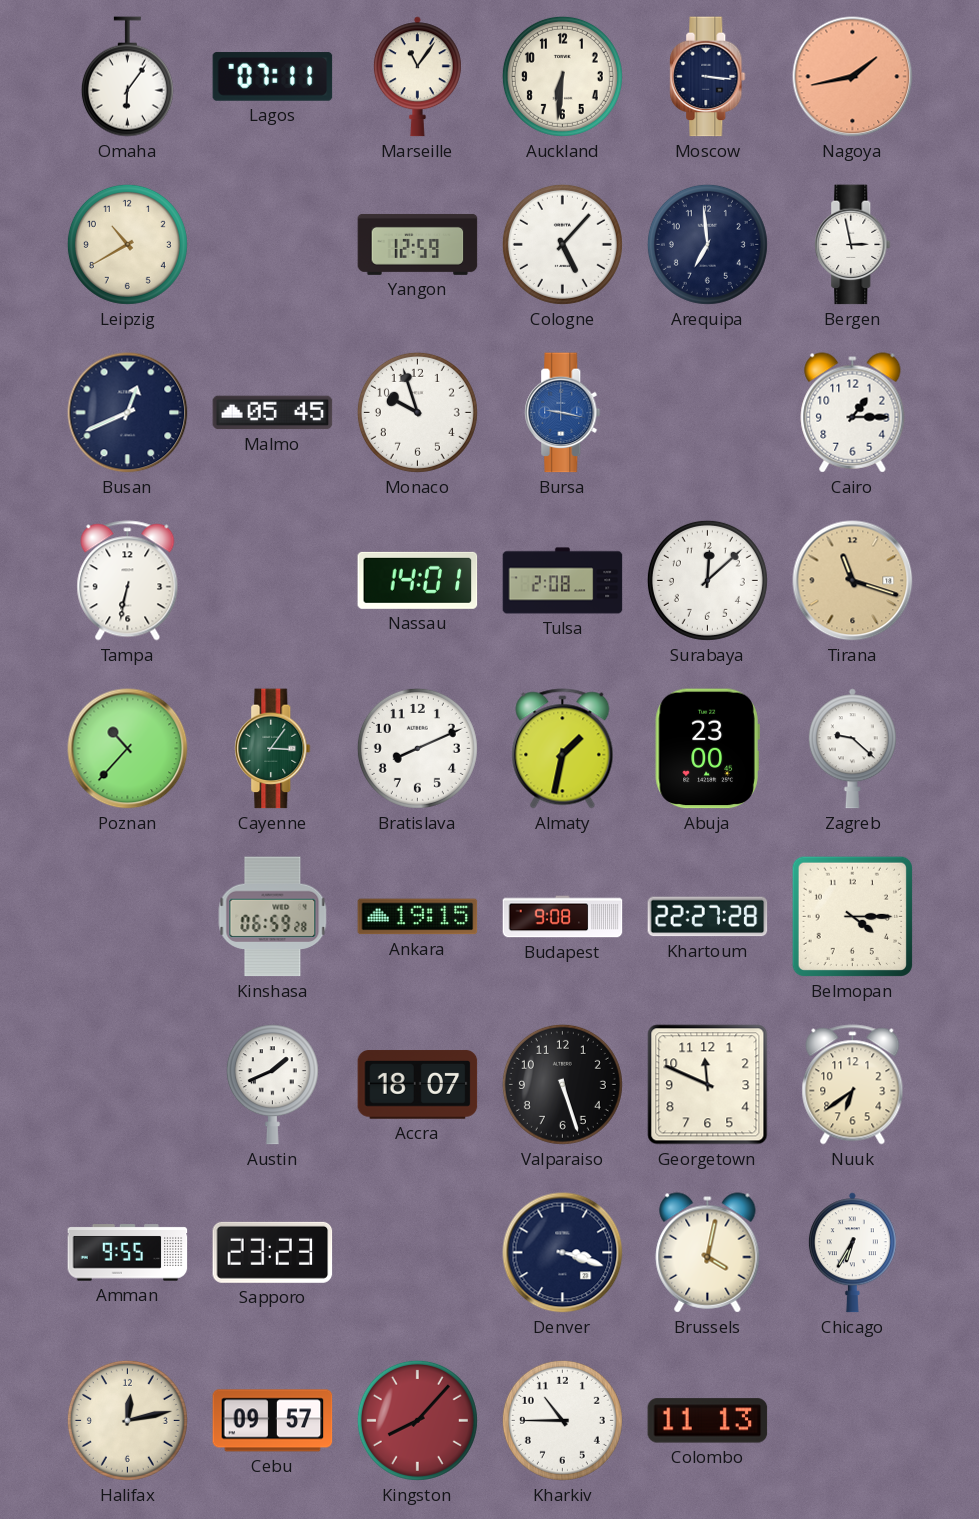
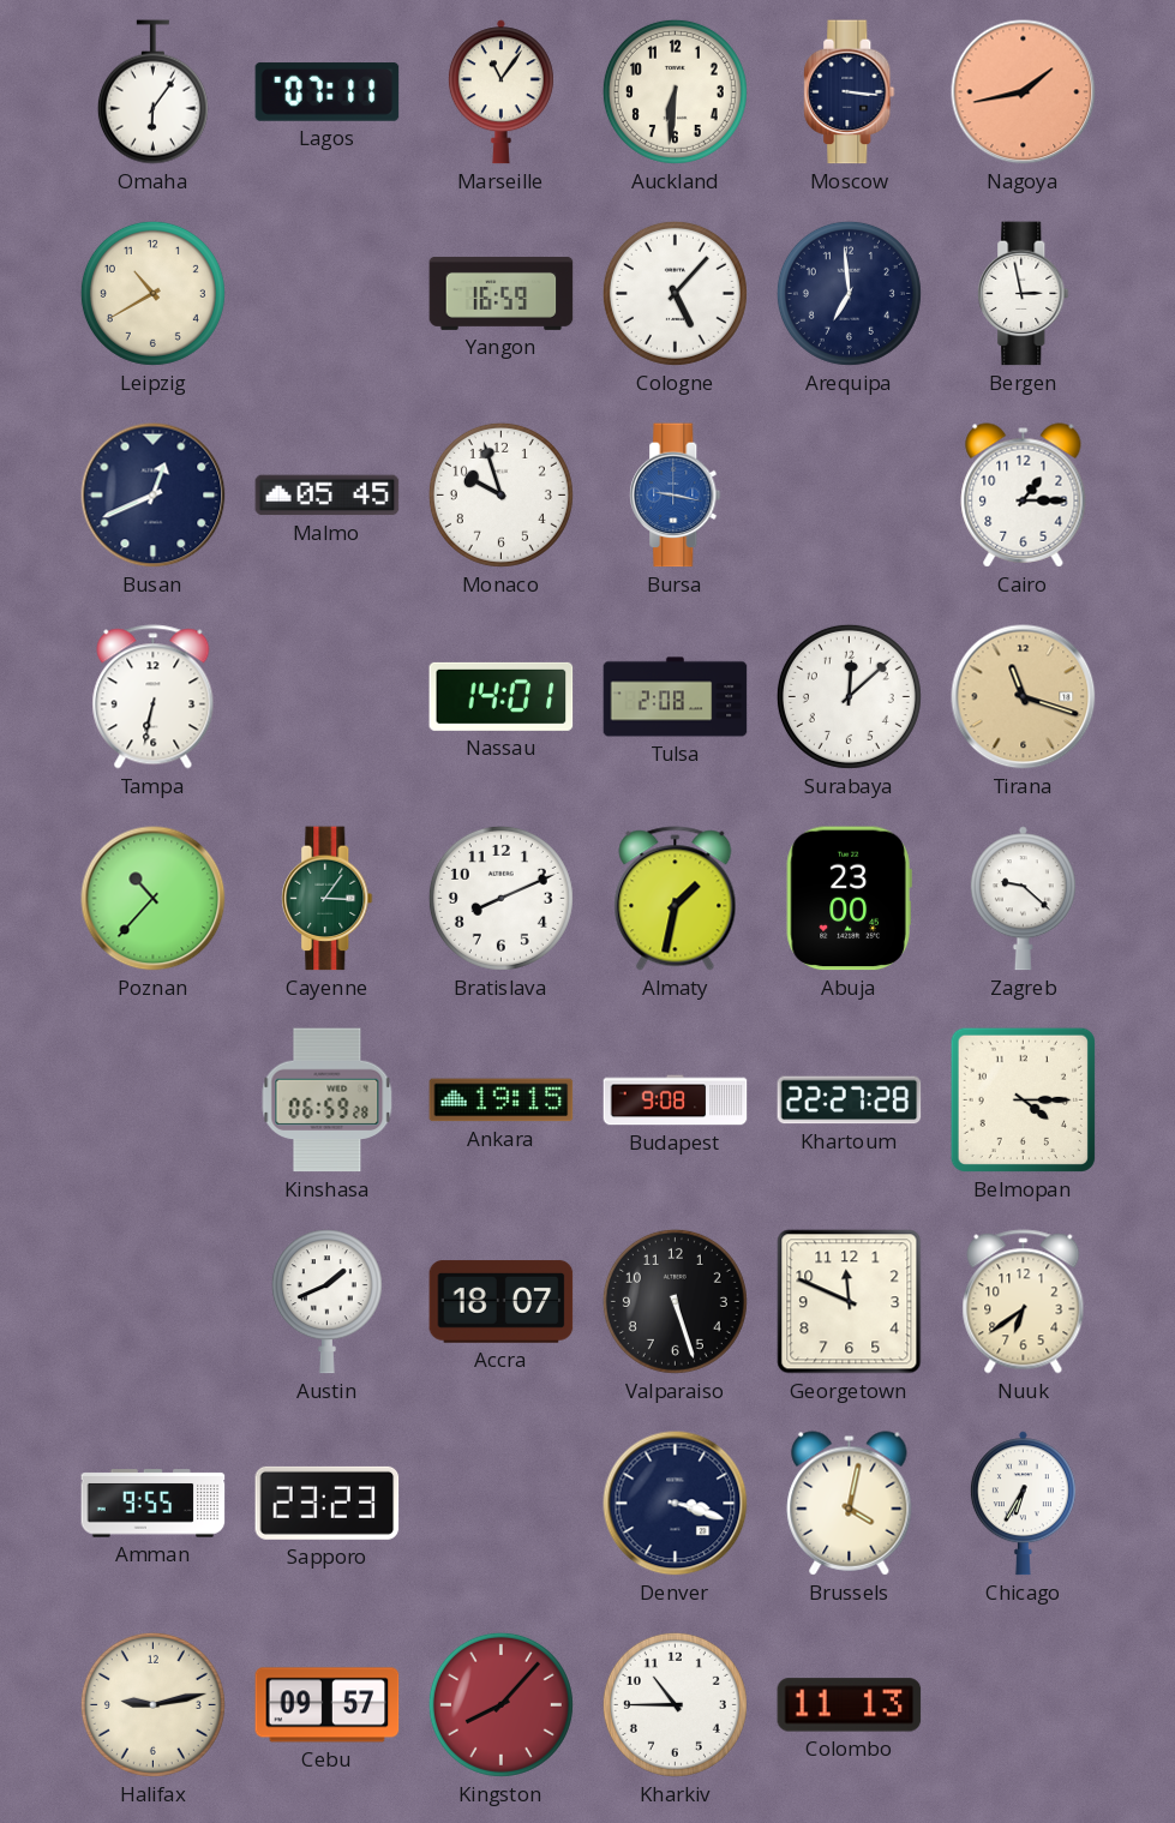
Yangon: 12:59 -> 16:59
Halifax: 12:13 -> 9:13
